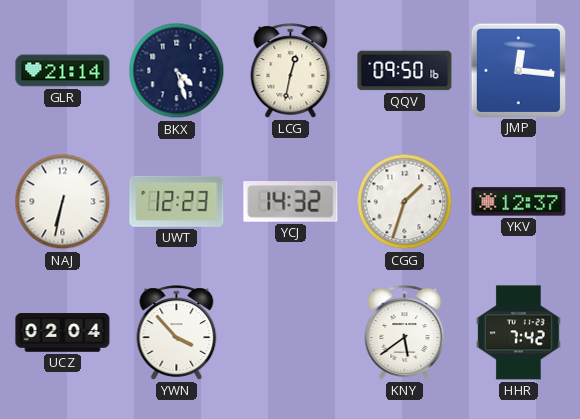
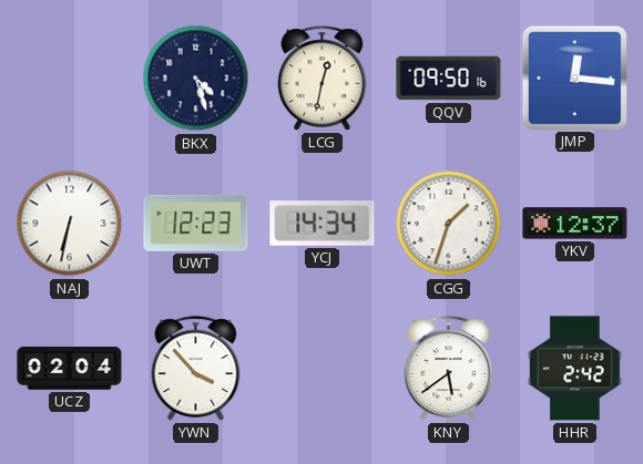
GLR: 21:14 -> none
YCJ: 14:32 -> 14:34
HHR: 7:42 -> 2:42
